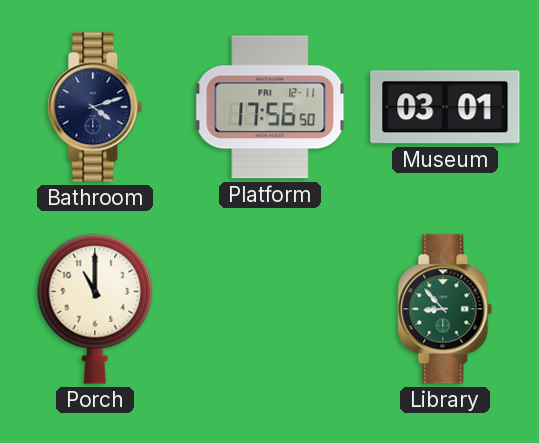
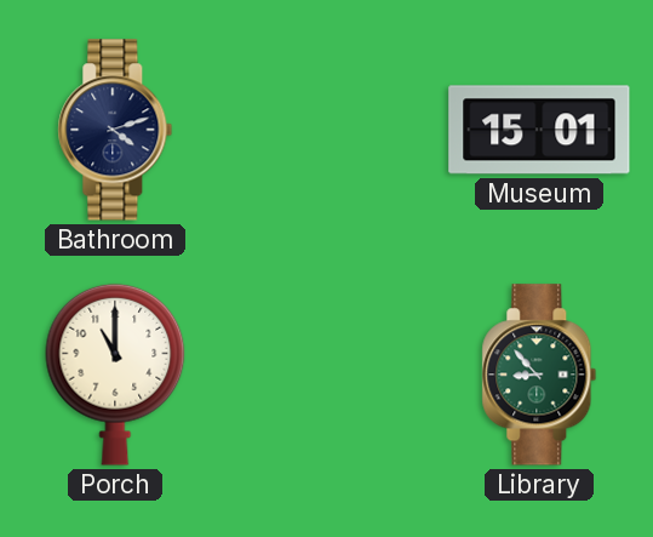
Platform: 17:56 -> none
Museum: 03:01 -> 15:01
